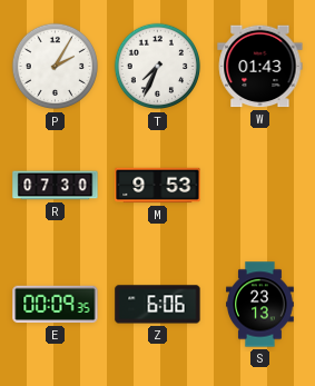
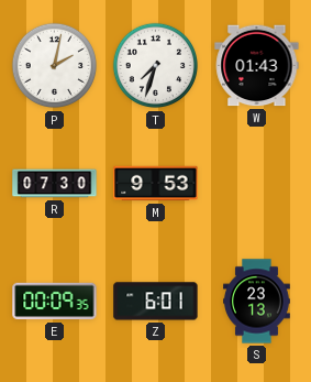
P: 2:05 -> 2:02
T: 7:34 -> 7:33
Z: 6:06 -> 6:01
